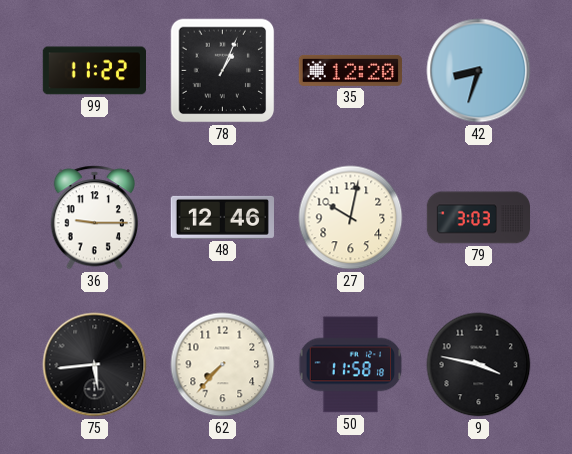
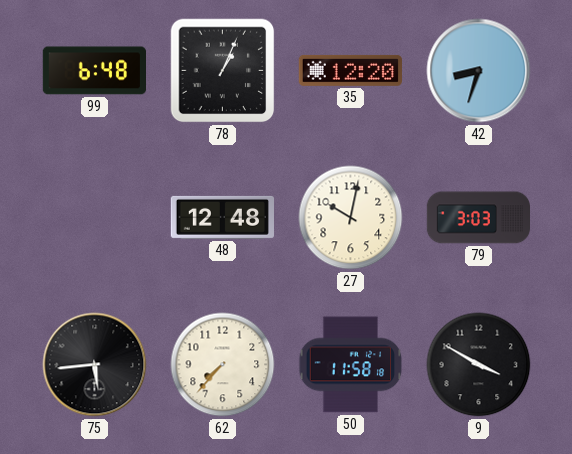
99: 11:22 -> 6:48
36: 9:15 -> none
48: 12:46 -> 12:48
9: 3:47 -> 3:50
